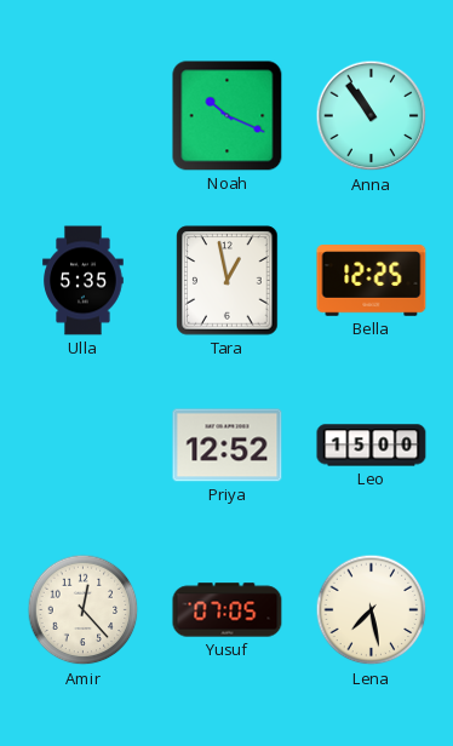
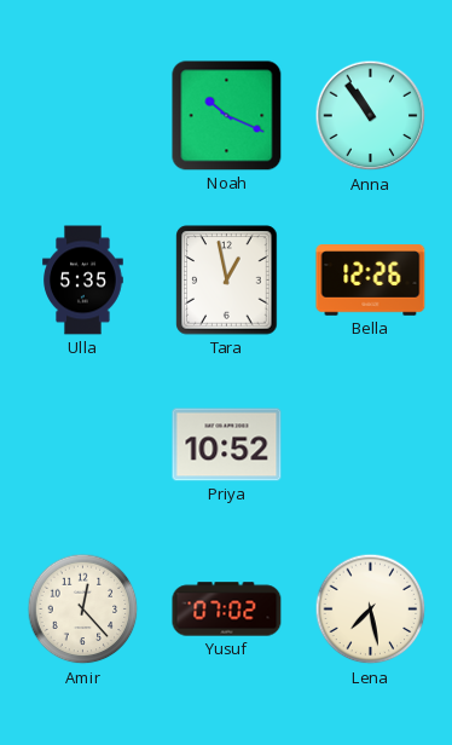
Bella: 12:25 -> 12:26
Priya: 12:52 -> 10:52
Leo: 15:00 -> none
Yusuf: 07:05 -> 07:02
